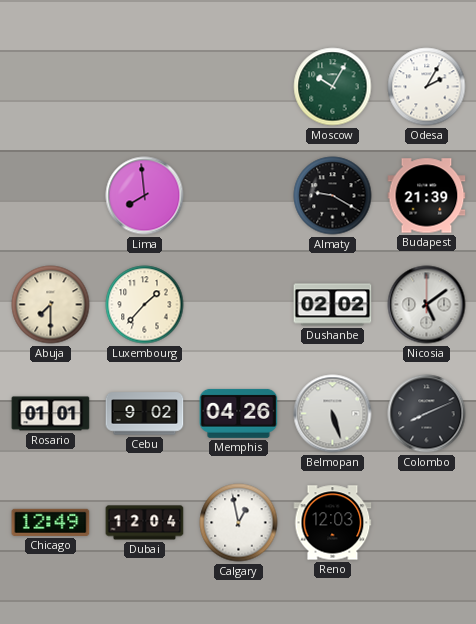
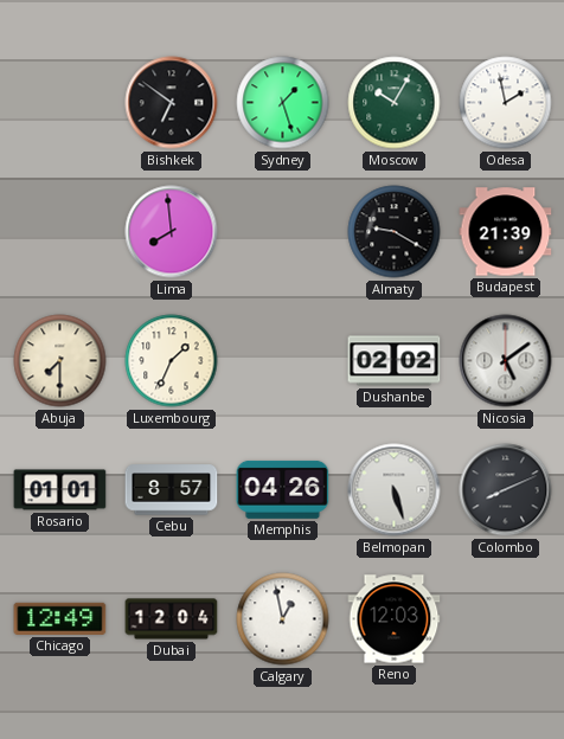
Bishkek: none -> 6:51
Sydney: none -> 1:27
Odesa: 2:05 -> 1:58
Luxembourg: 1:37 -> 1:34
Cebu: 9:02 -> 8:57
